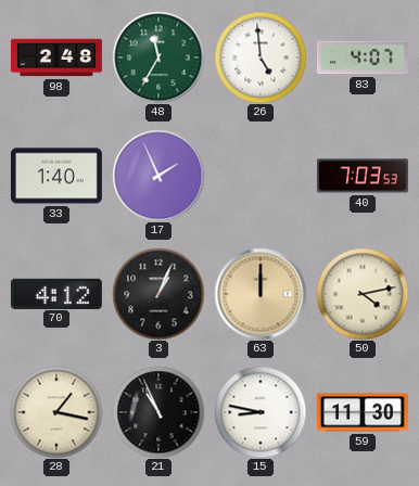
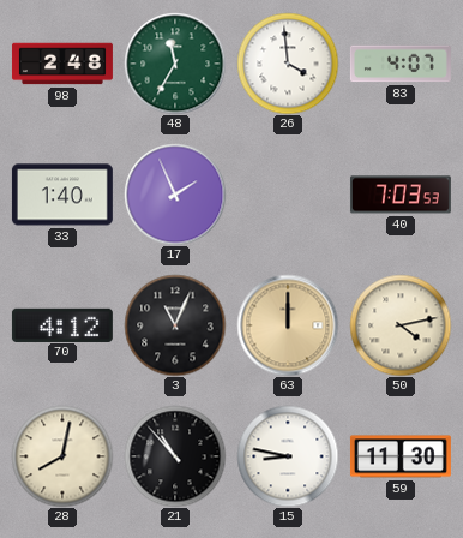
26: 4:59 -> 3:59
3: 1:04 -> 11:04
28: 1:17 -> 8:02
21: 10:56 -> 10:53
